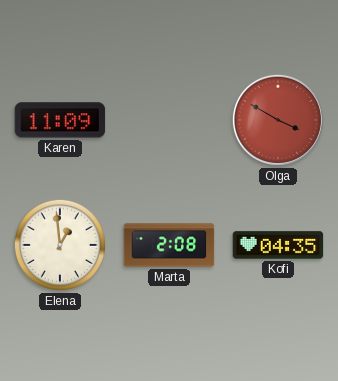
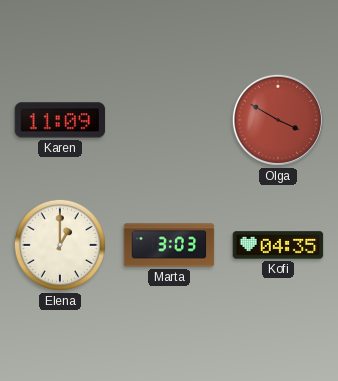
Elena: 12:59 -> 1:00
Marta: 2:08 -> 3:03
